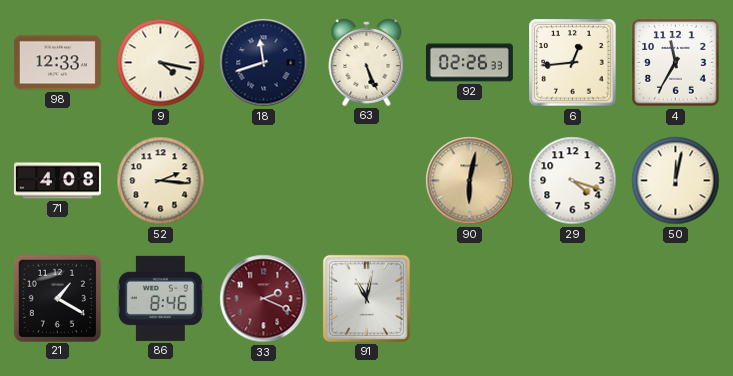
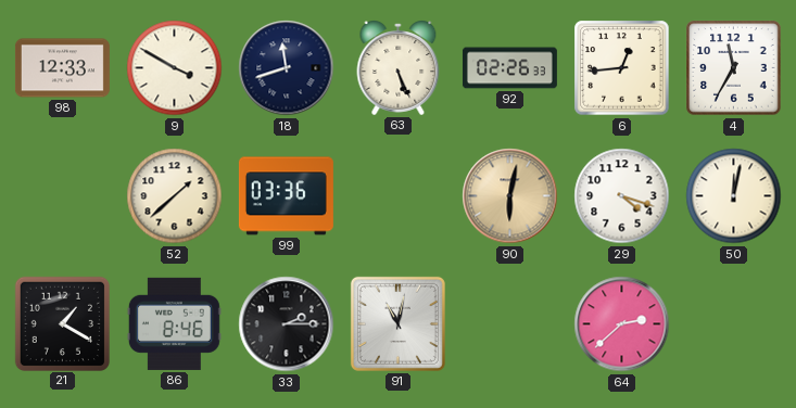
9: 4:17 -> 3:50
71: 4:08 -> none
52: 2:16 -> 1:38
99: none -> 03:36
33: 2:19 -> 2:15
33 dial: burgundy -> black
64: none -> 2:38
